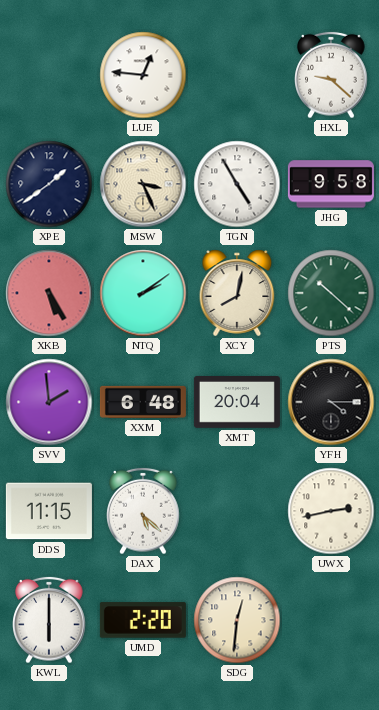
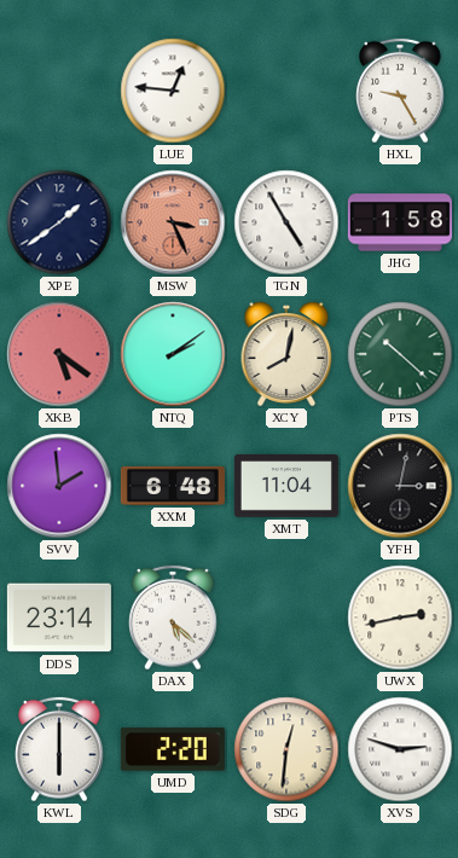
HXL: 9:22 -> 9:25
MSW dial: cream -> salmon
JHG: 9:58 -> 1:58
XKB: 5:25 -> 5:21
XMT: 20:04 -> 11:04
YFH: 4:15 -> 3:02
DDS: 11:15 -> 23:14
XVS: none -> 2:48
